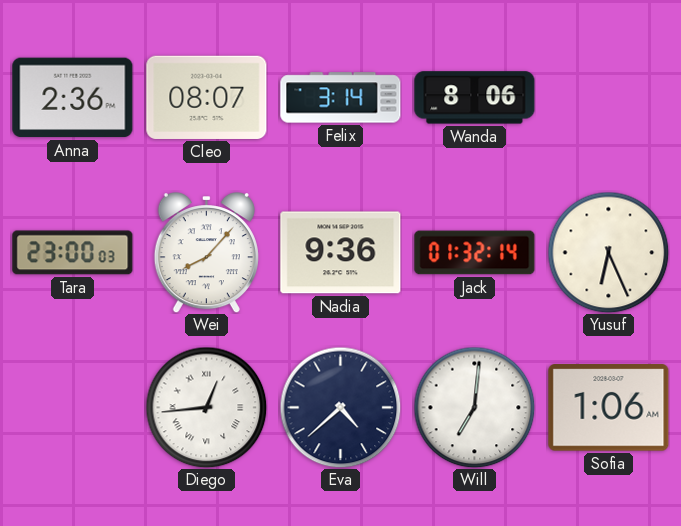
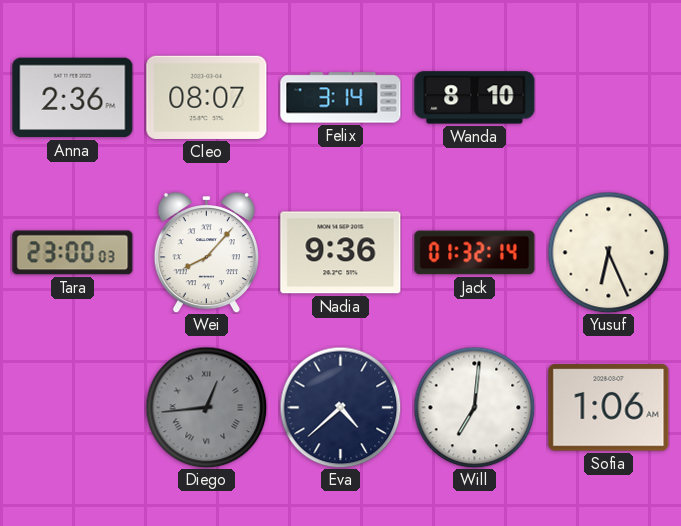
Wanda: 8:06 -> 8:10
Diego dial: white -> grey
